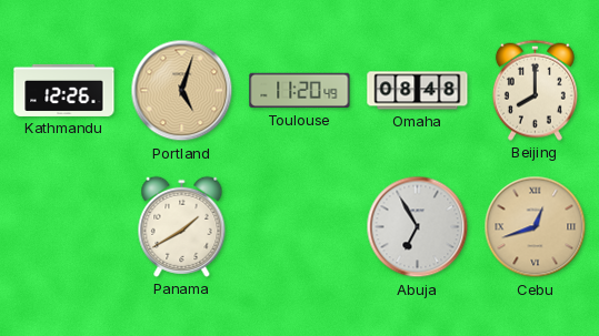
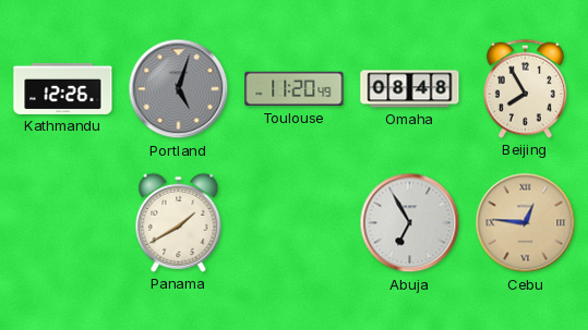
Portland dial: champagne -> grey
Beijing: 8:00 -> 7:55
Cebu: 12:42 -> 12:46
